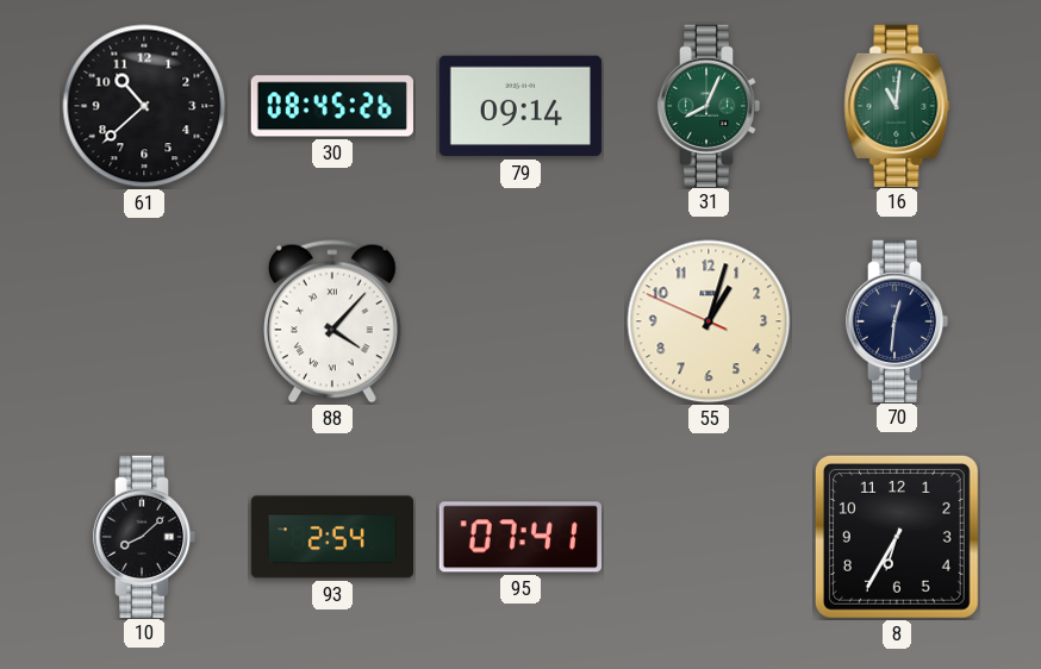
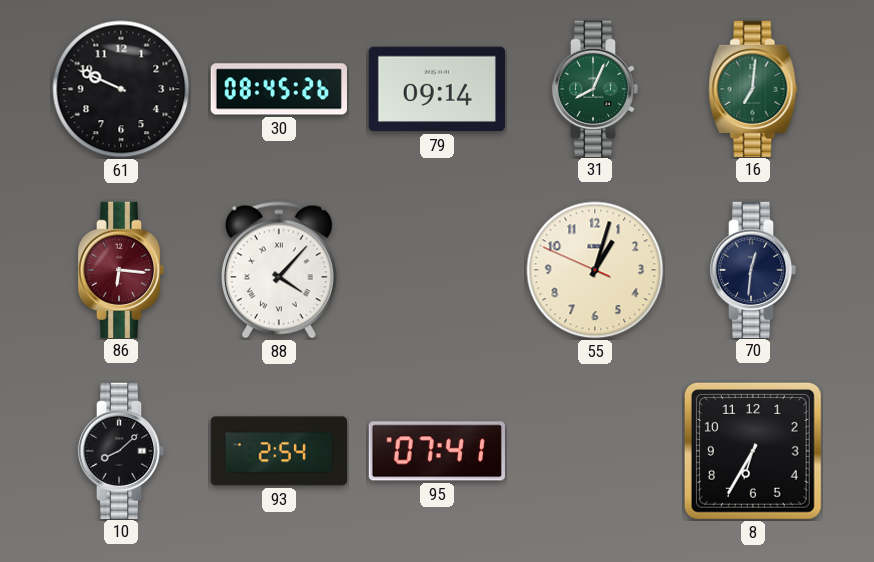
61: 10:38 -> 9:49
16: 11:01 -> 7:01
86: none -> 6:16
